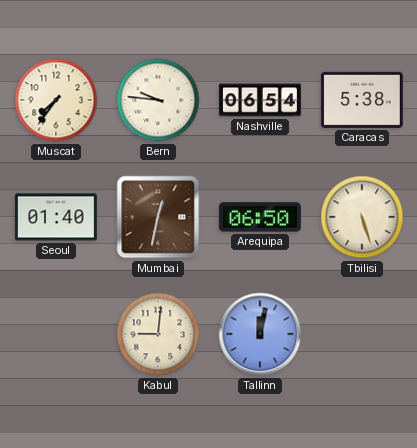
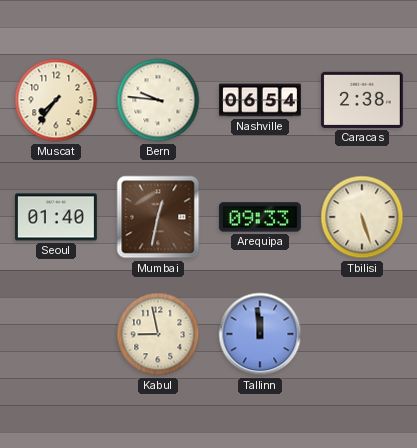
Caracas: 5:38 -> 2:38
Arequipa: 06:50 -> 09:33
Kabul: 9:01 -> 8:58
Tallinn: 12:02 -> 11:59
